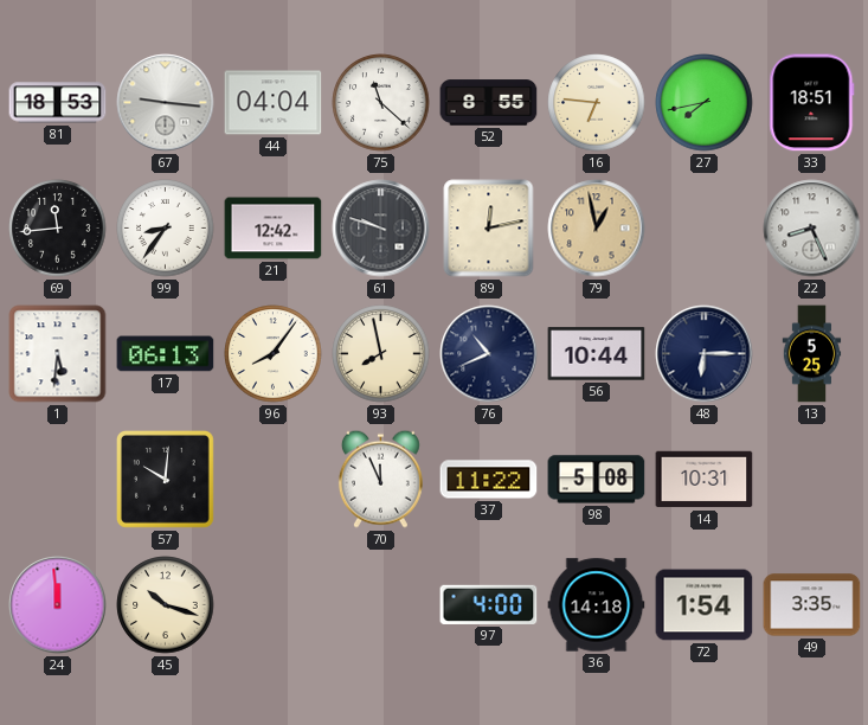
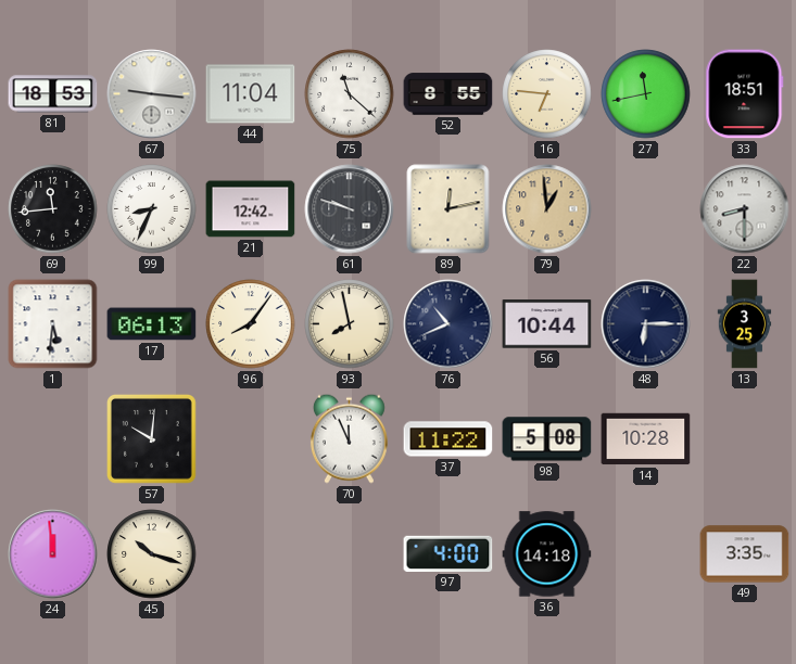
44: 04:04 -> 11:04
27: 7:43 -> 11:43
99: 8:36 -> 8:34
79: 12:58 -> 12:59
22: 8:26 -> 8:30
13: 5:25 -> 3:25
14: 10:31 -> 10:28
72: 1:54 -> none
